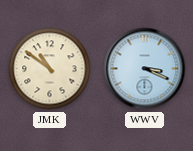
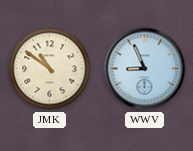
WWV: 3:19 -> 8:56
